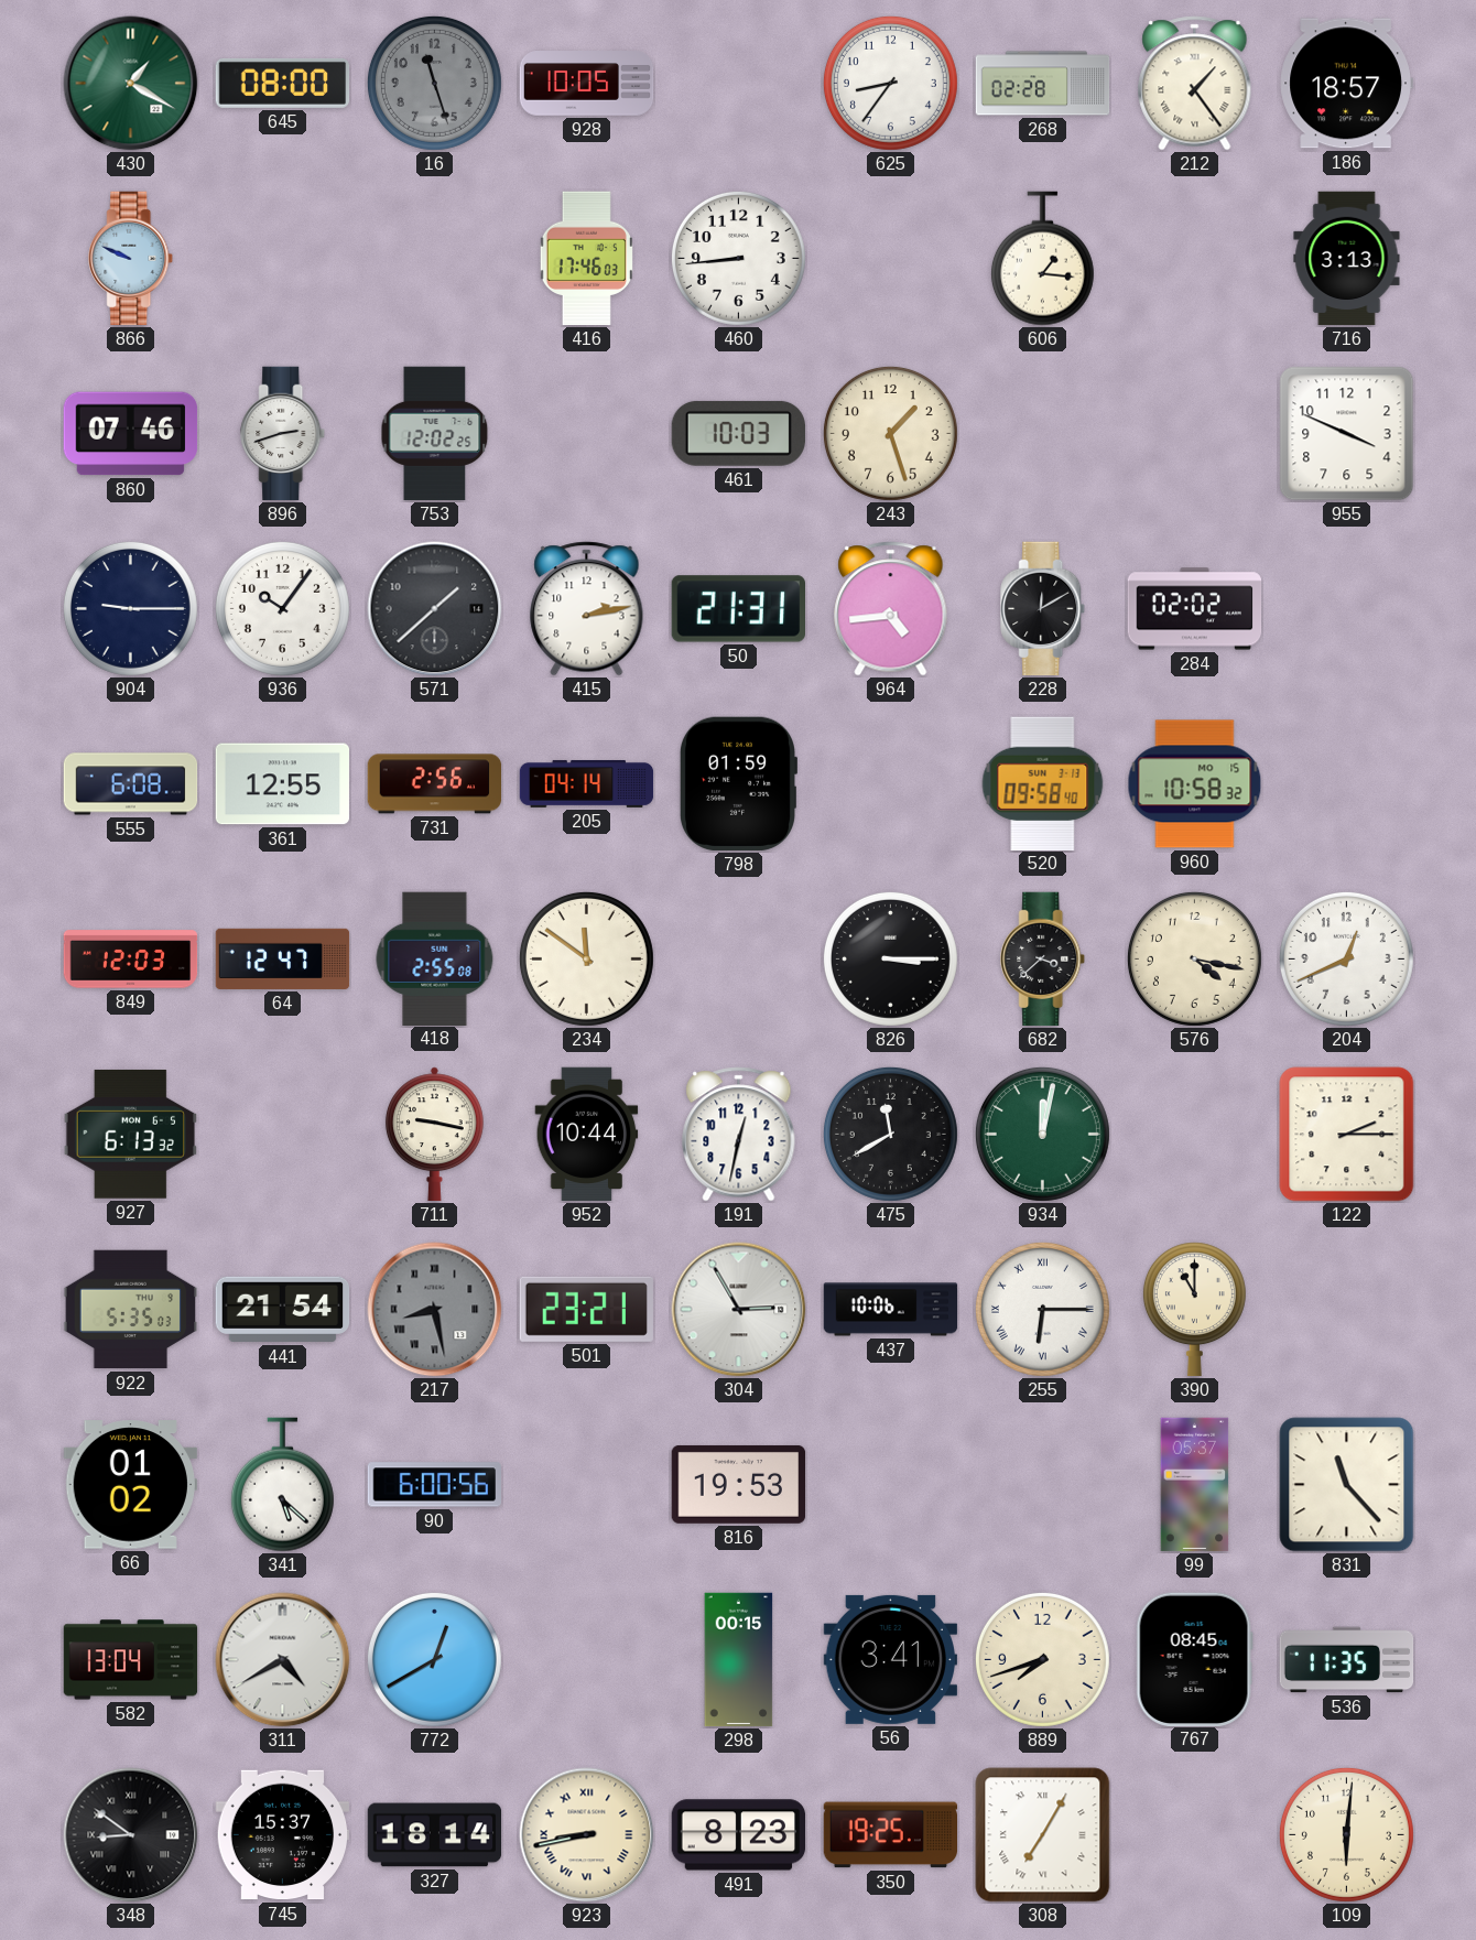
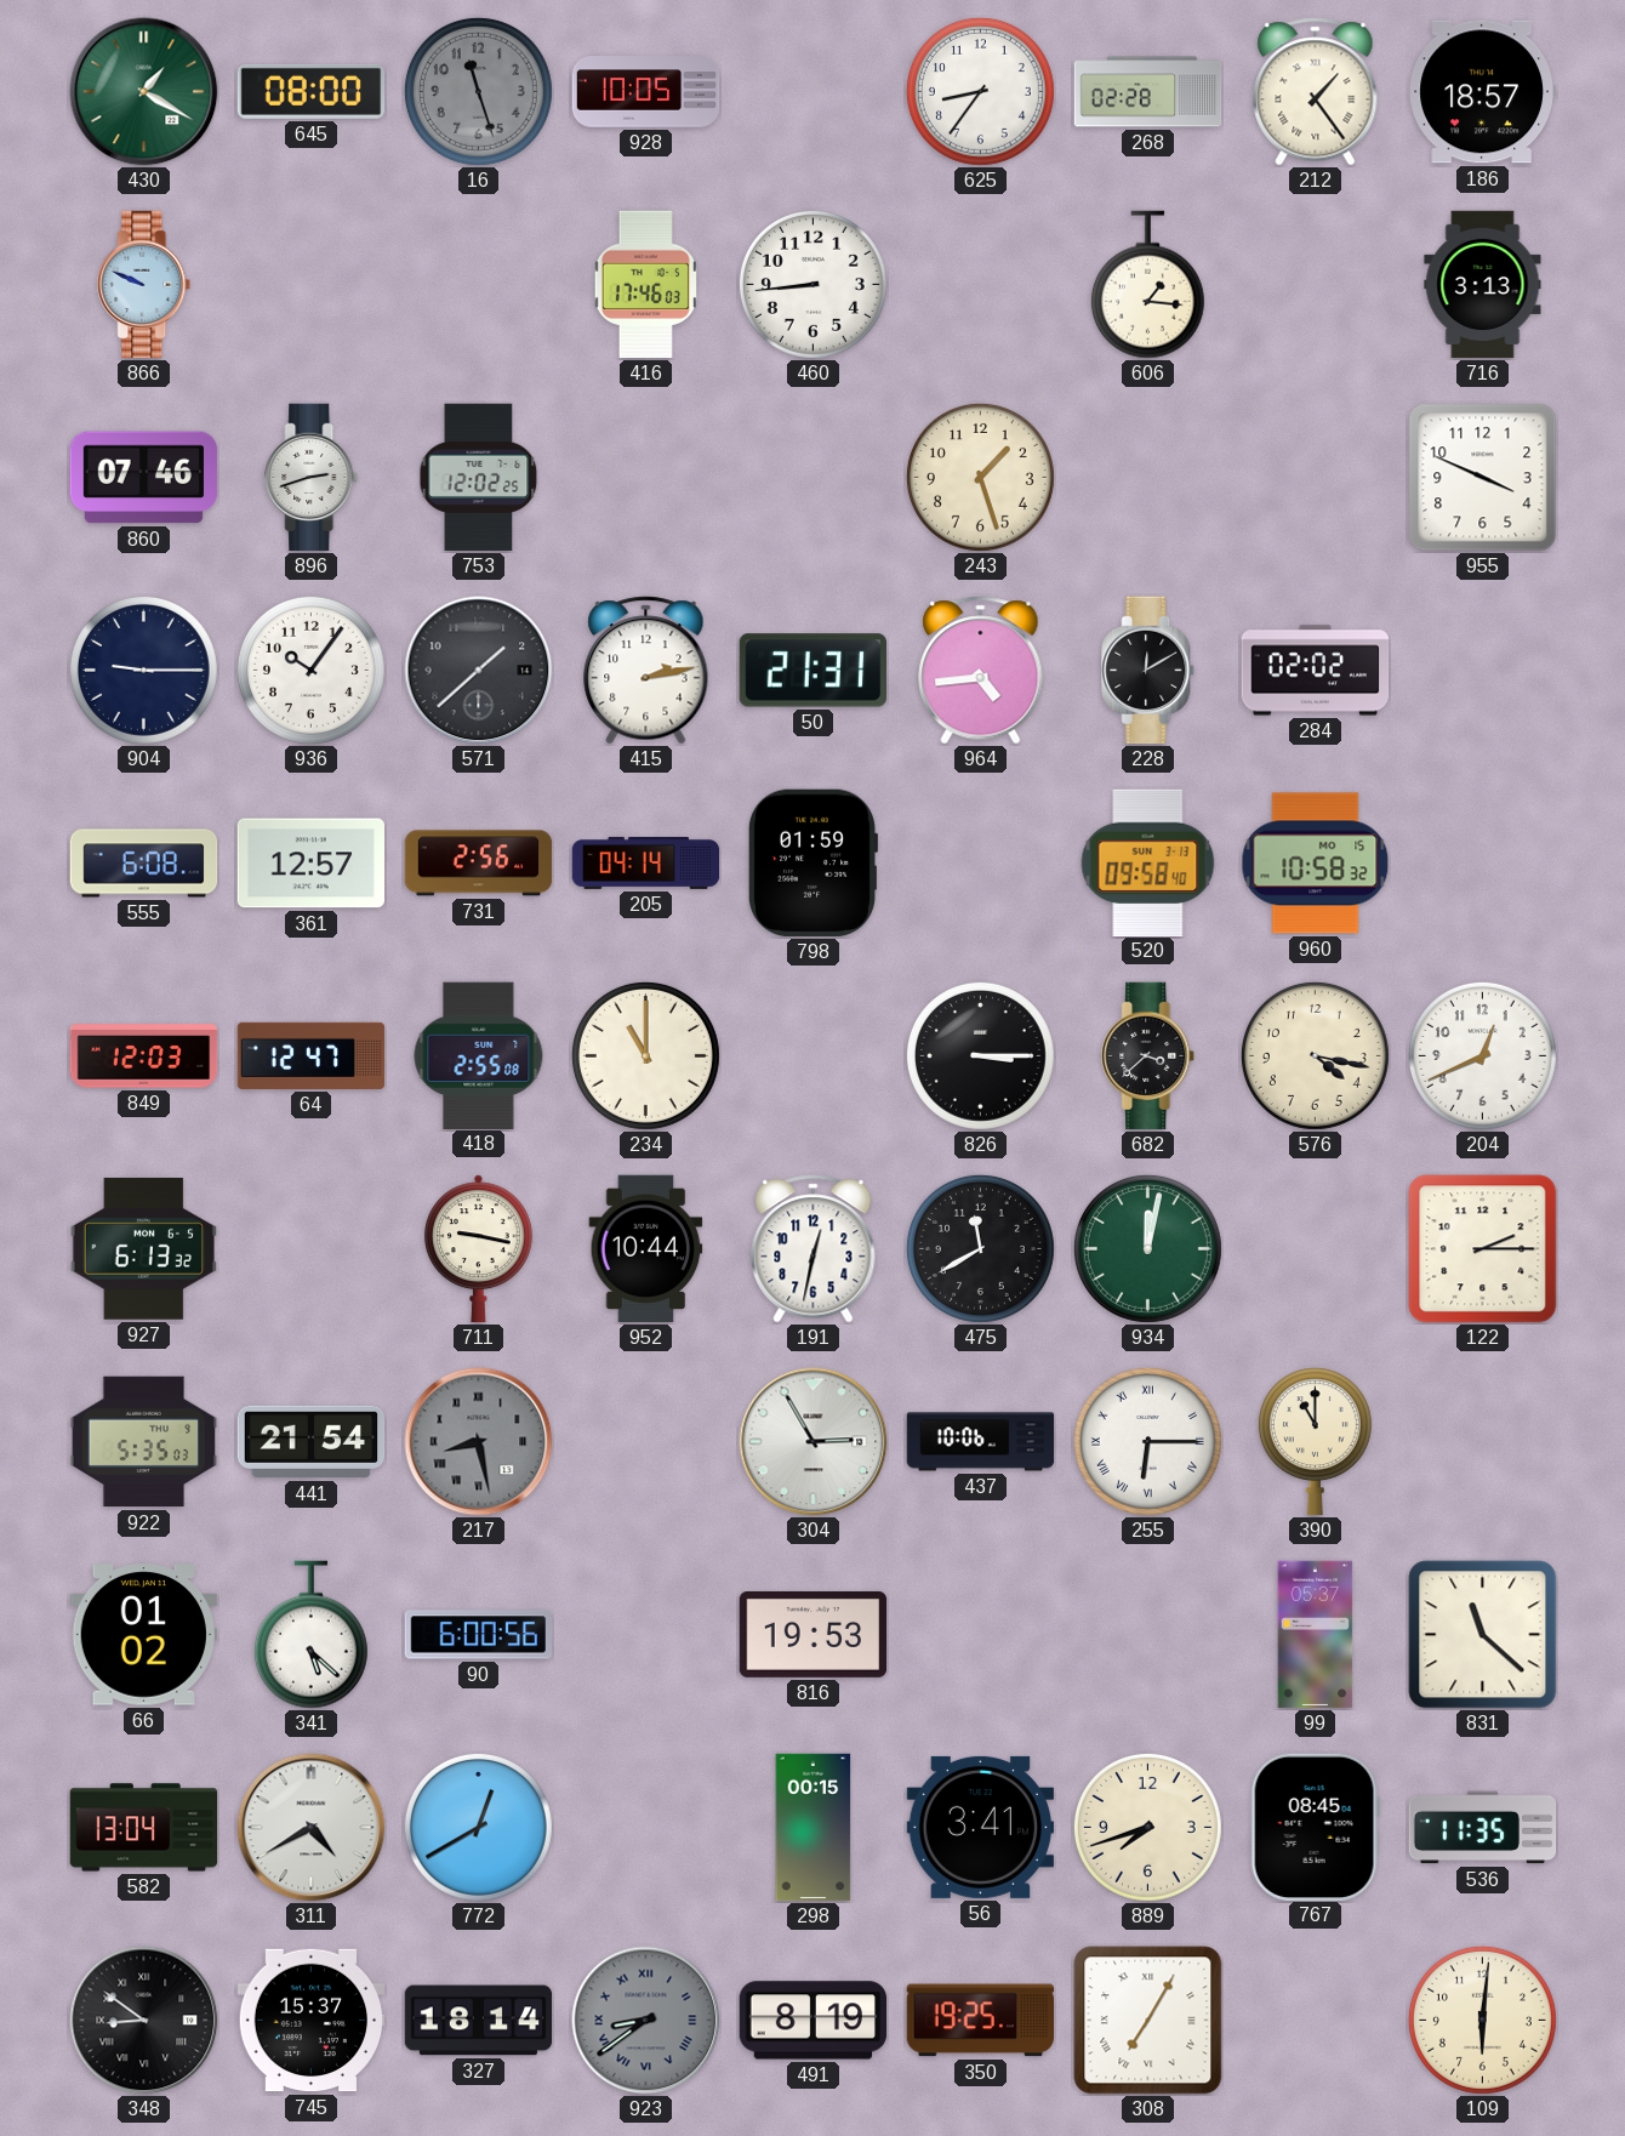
461: 10:03 -> none
361: 12:55 -> 12:57
234: 11:51 -> 11:00
501: 23:21 -> none
831: 11:23 -> 11:22
923: 8:43 -> 8:39
923 dial: cream -> grey
491: 8:23 -> 8:19
